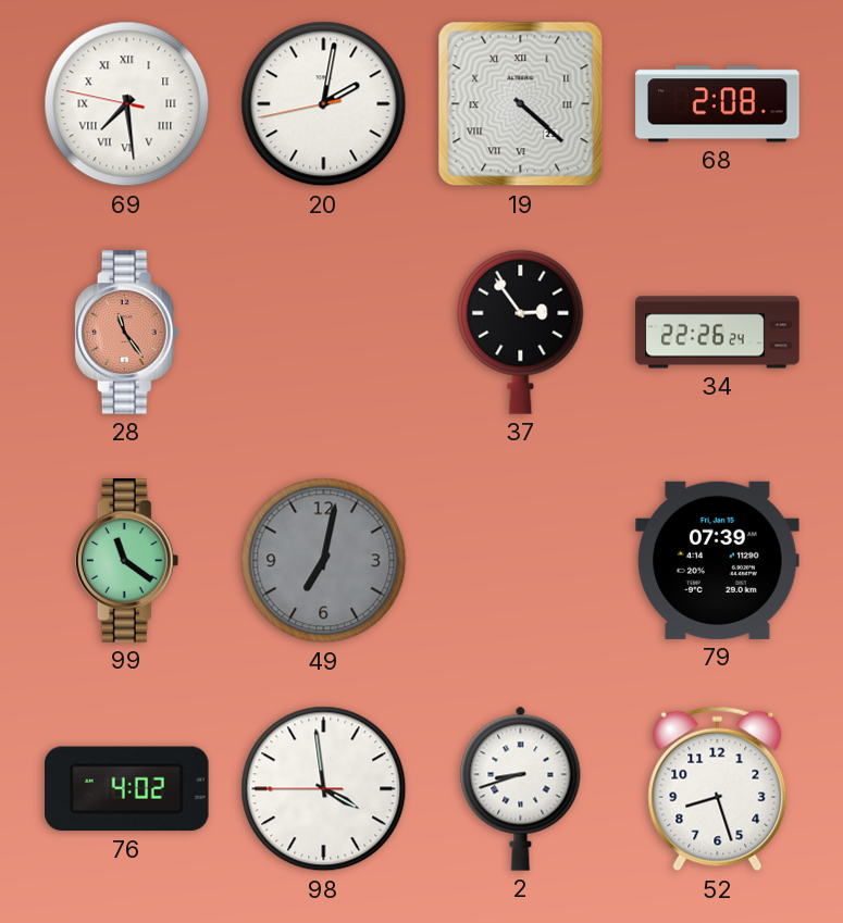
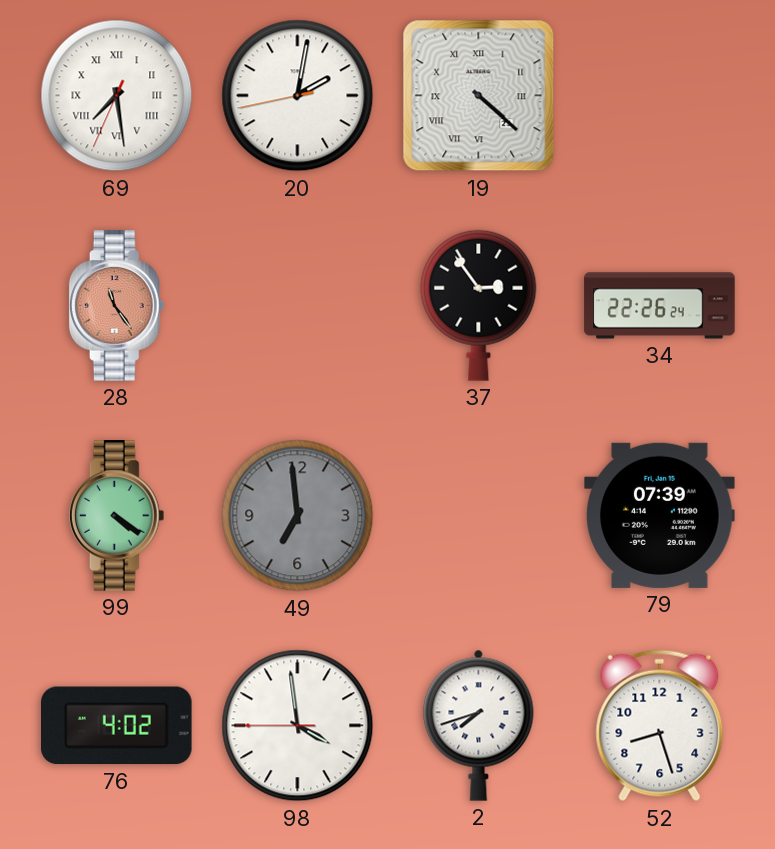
69: 7:28:47 -> 7:28:34
68: 2:08 -> none
99: 11:21 -> 4:21
49: 7:02 -> 6:59
2: 8:42 -> 7:42
